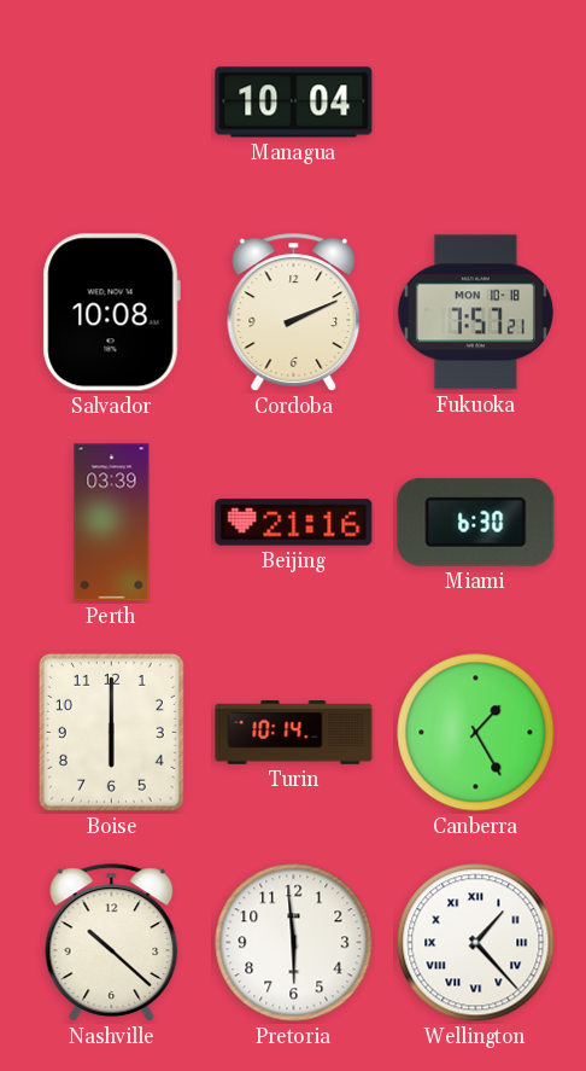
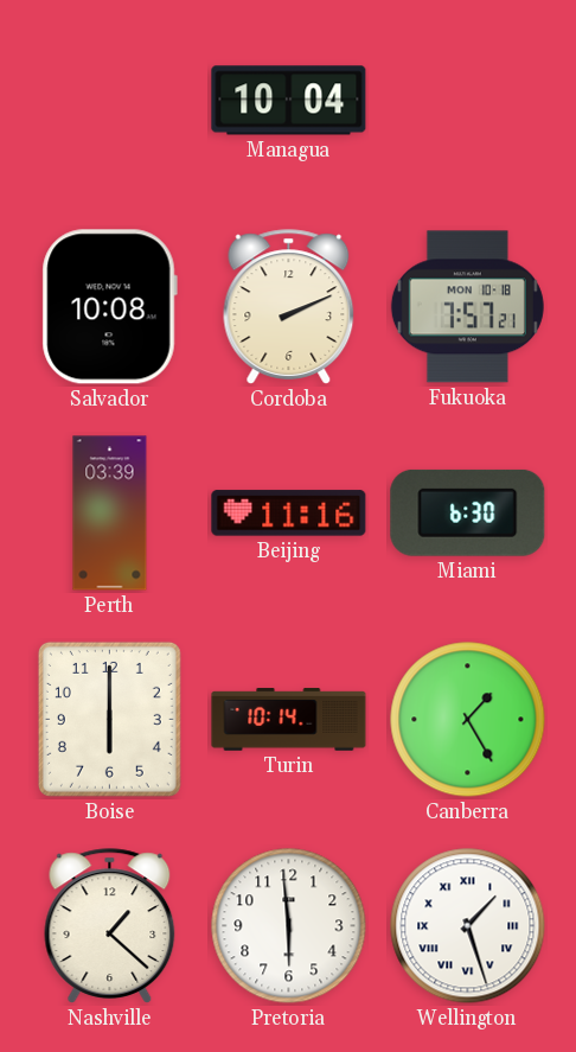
Beijing: 21:16 -> 11:16
Nashville: 10:22 -> 1:22
Wellington: 1:23 -> 1:27
